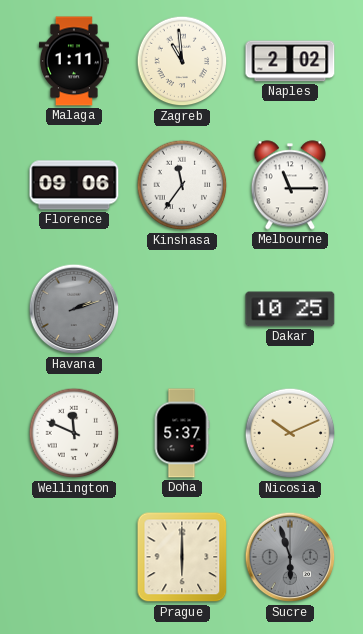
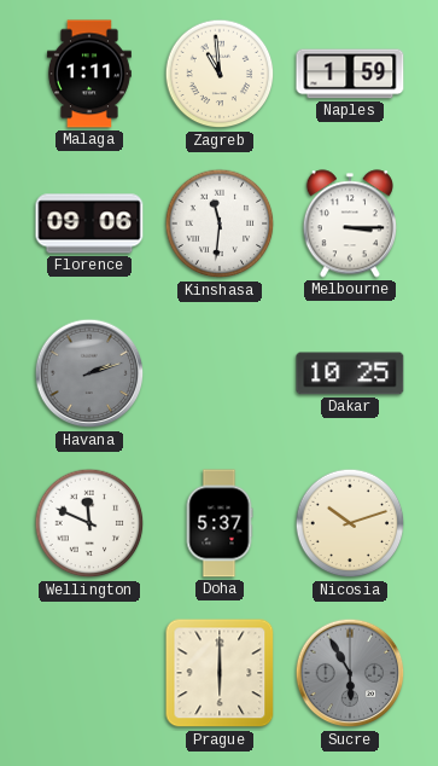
Naples: 2:02 -> 1:59
Kinshasa: 11:36 -> 11:31
Melbourne: 11:15 -> 3:15
Nicosia: 10:11 -> 10:12
Sucre: 5:57 -> 5:55
